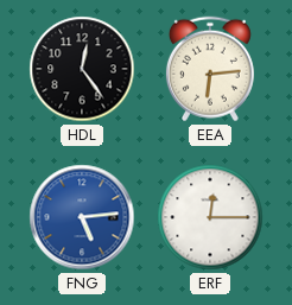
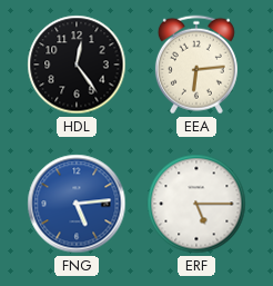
ERF: 12:15 -> 5:15
